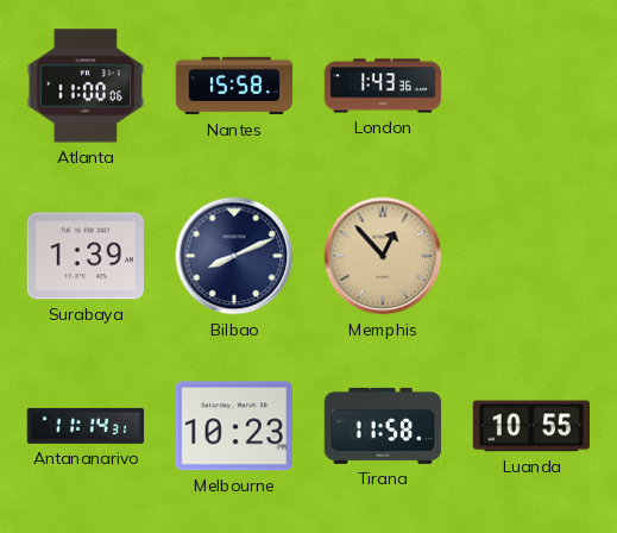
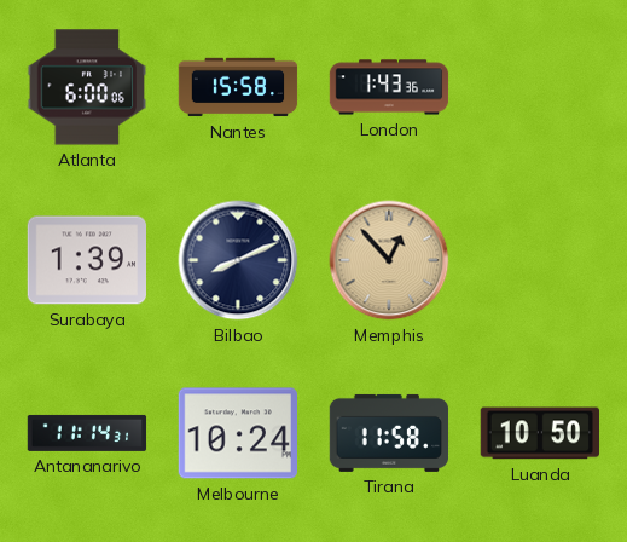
Atlanta: 11:00 -> 6:00
Melbourne: 10:23 -> 10:24
Luanda: 10:55 -> 10:50
